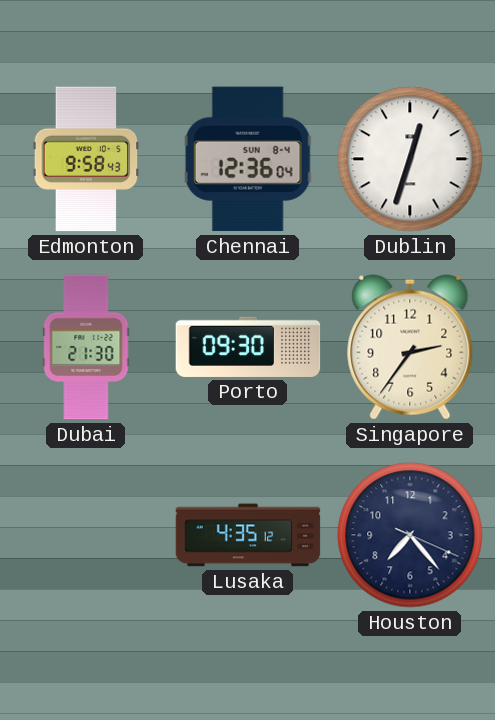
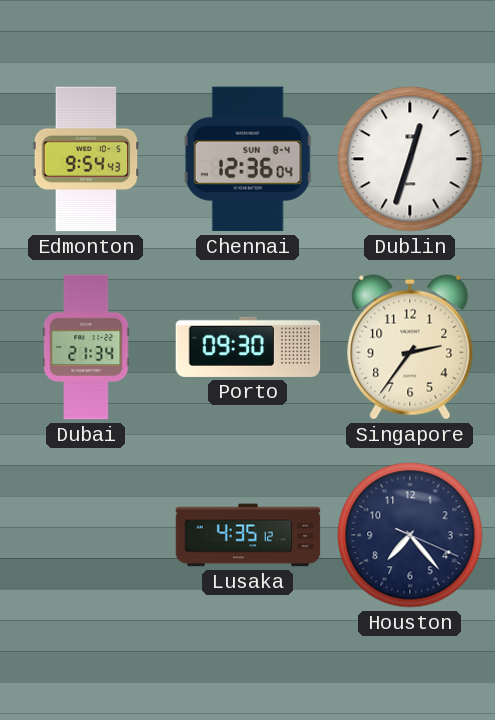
Edmonton: 9:58 -> 9:54
Dubai: 21:30 -> 21:34
